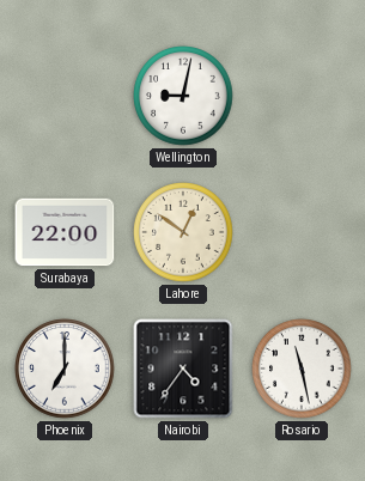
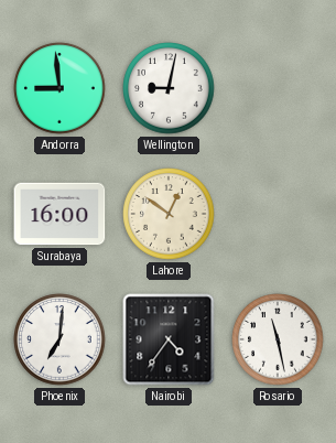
Andorra: none -> 8:59
Surabaya: 22:00 -> 16:00
Phoenix: 7:00 -> 7:01
